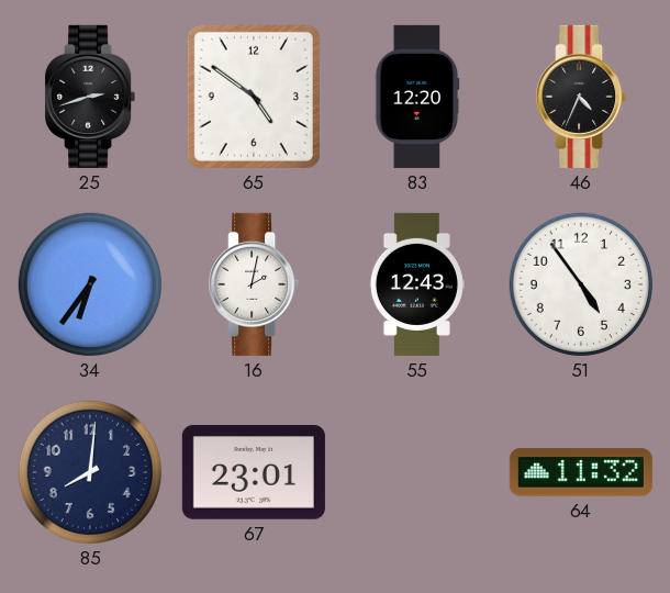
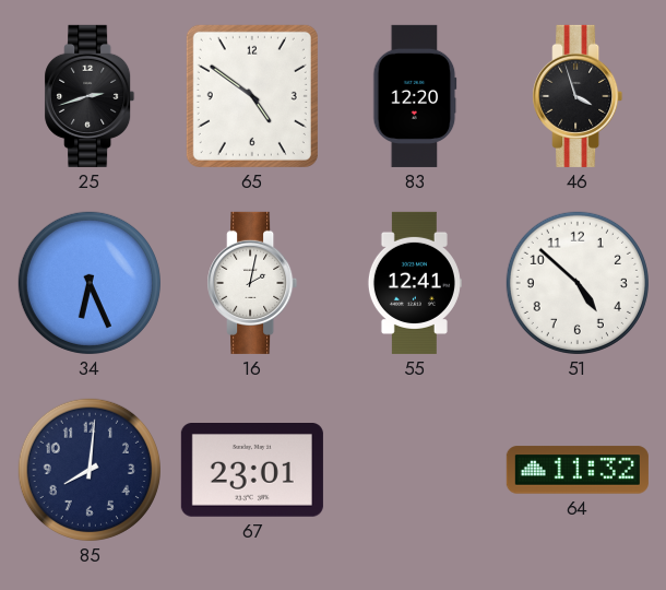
46: 4:34 -> 3:57
34: 6:36 -> 6:26
55: 12:43 -> 12:41
51: 4:54 -> 4:52
